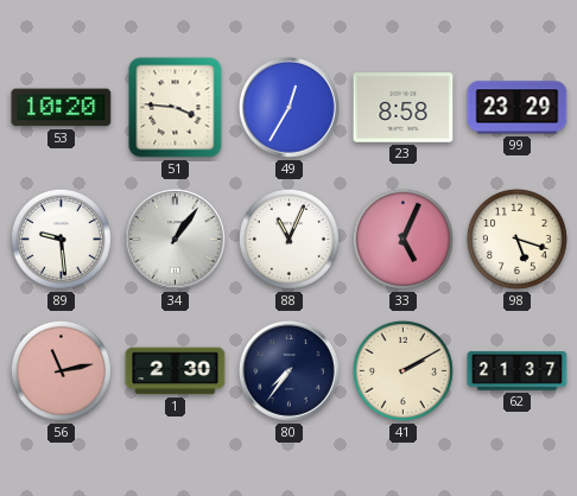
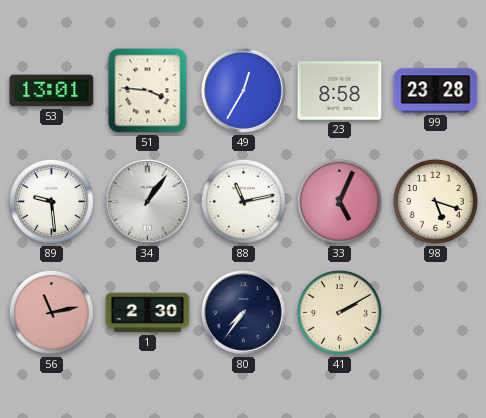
53: 10:20 -> 13:01
99: 23:29 -> 23:28
88: 11:04 -> 11:13
62: 21:37 -> none
